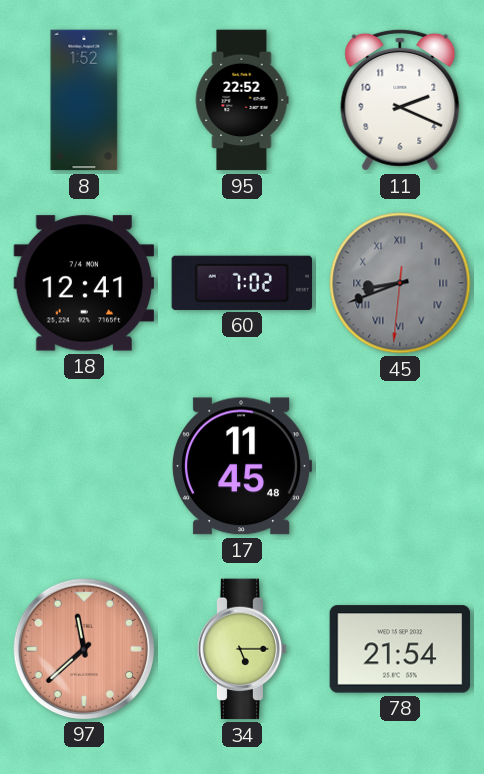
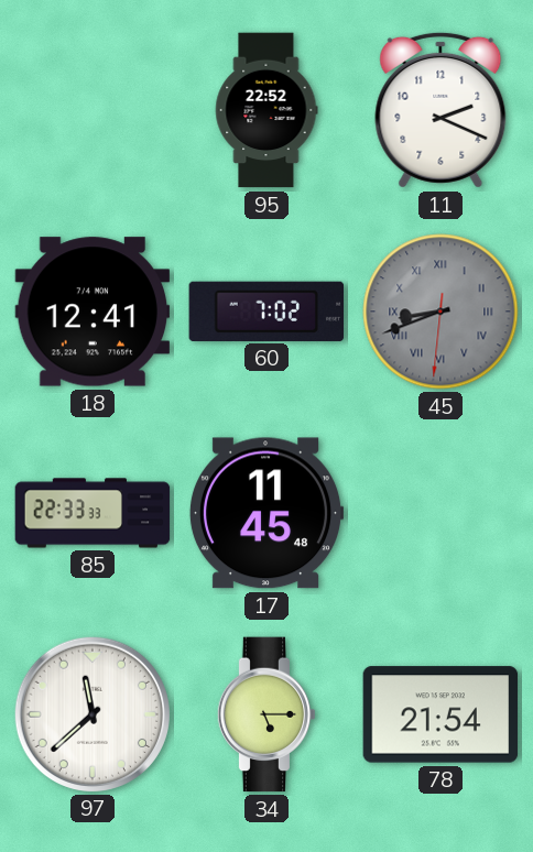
8: 1:52 -> none
85: none -> 22:33
97 dial: salmon -> white
